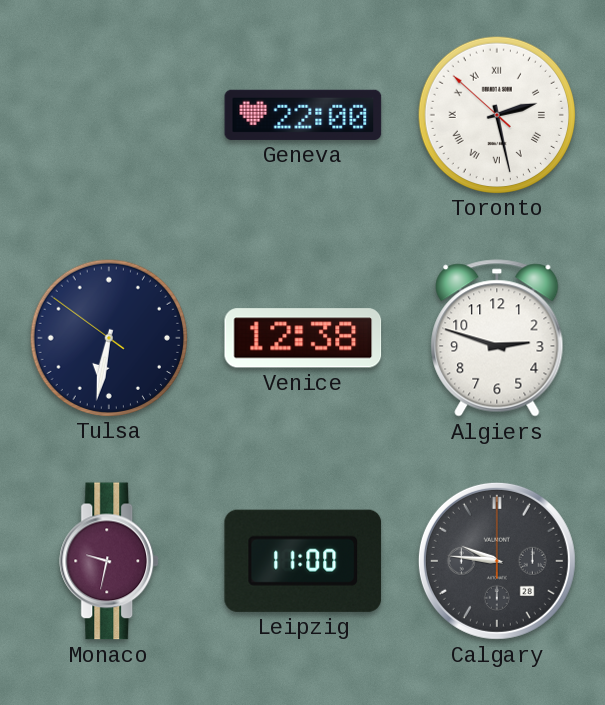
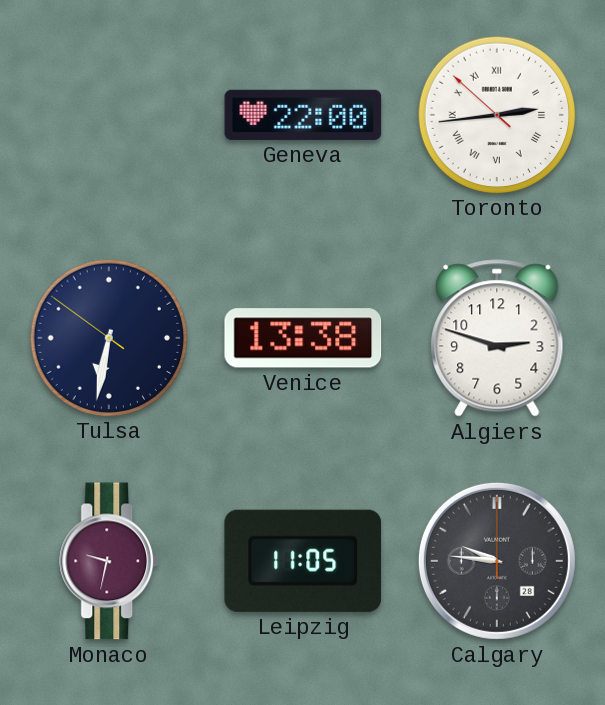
Toronto: 2:27 -> 2:43
Venice: 12:38 -> 13:38
Leipzig: 11:00 -> 11:05
